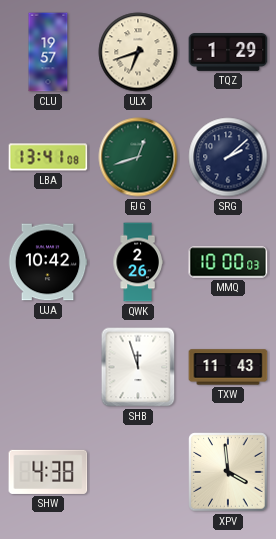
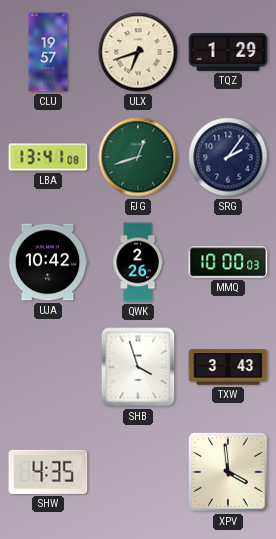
SRG: 2:08 -> 2:06
SHB: 11:57 -> 3:57
TXW: 11:43 -> 3:43
SHW: 4:38 -> 4:35
